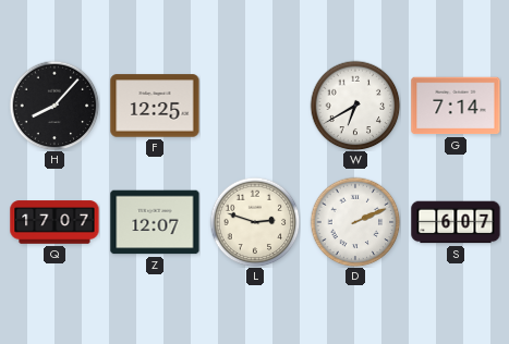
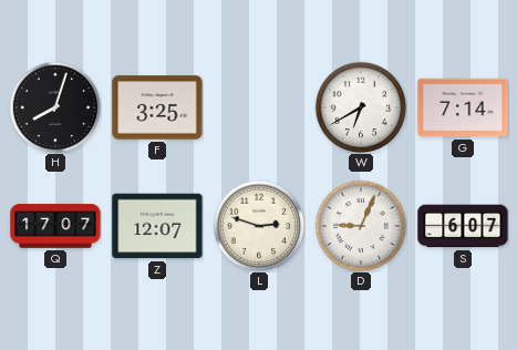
H: 8:07 -> 8:03
F: 12:25 -> 3:25
D: 2:11 -> 9:04
